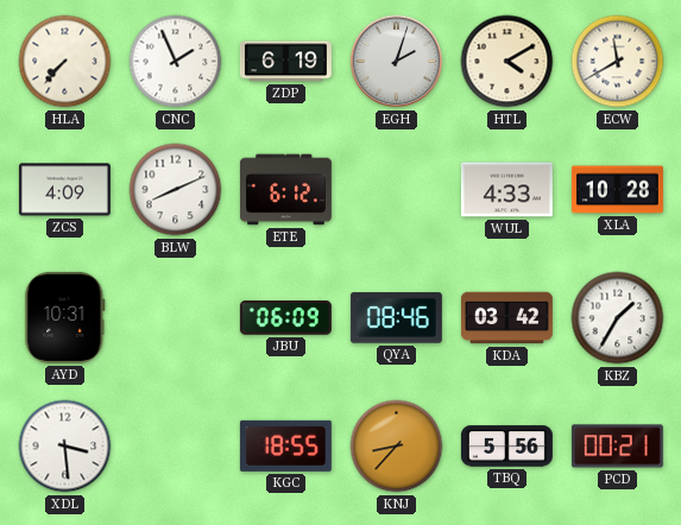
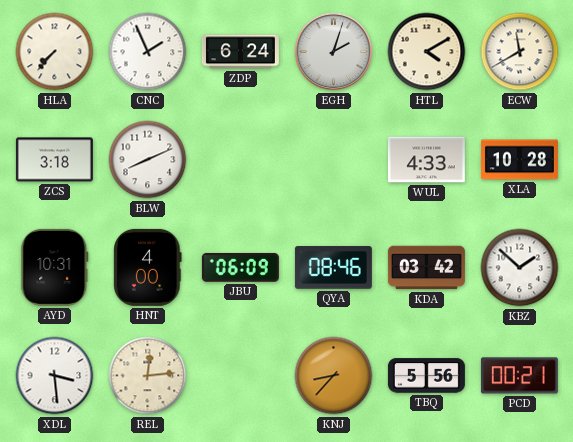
ZDP: 6:19 -> 6:24
ZCS: 4:09 -> 3:18
ETE: 6:12 -> none
HNT: none -> 4:00
KBZ: 1:35 -> 1:52
REL: none -> 12:14
KGC: 18:55 -> none
